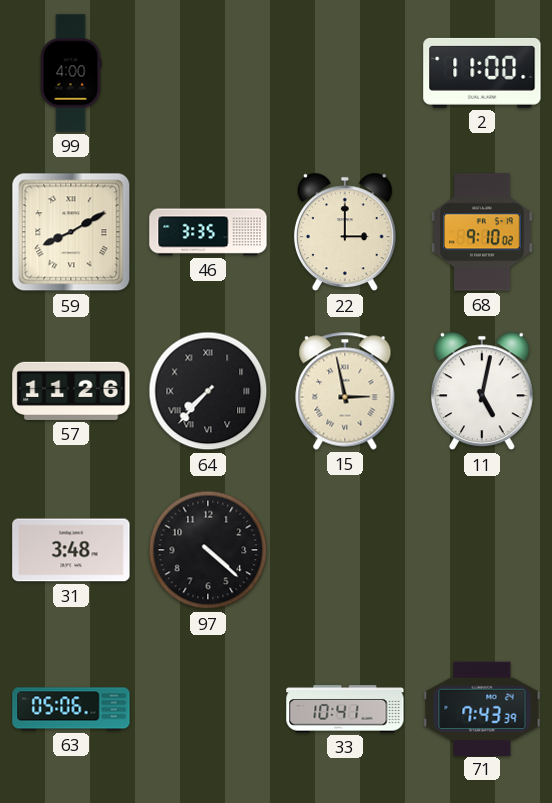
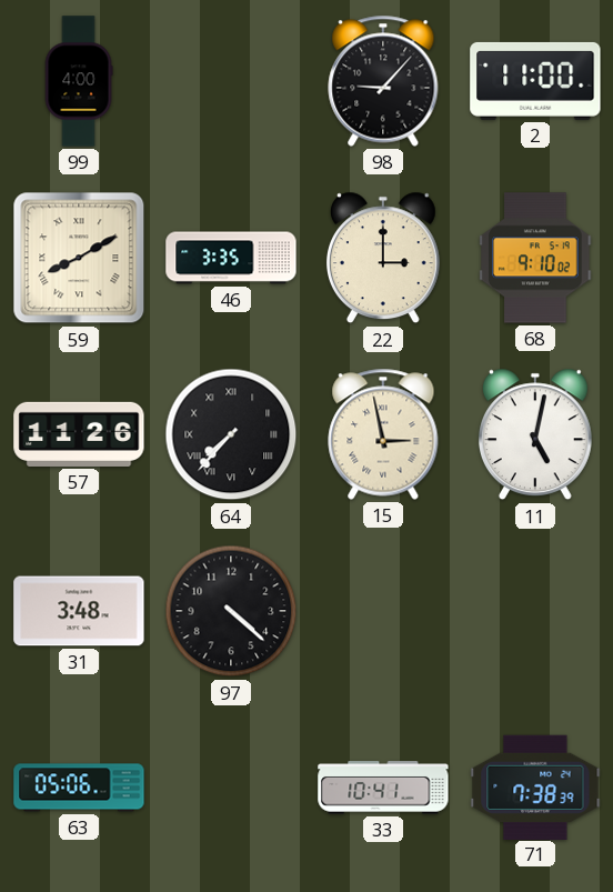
98: none -> 9:07
71: 7:43 -> 7:38
